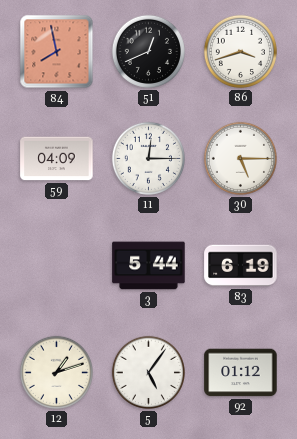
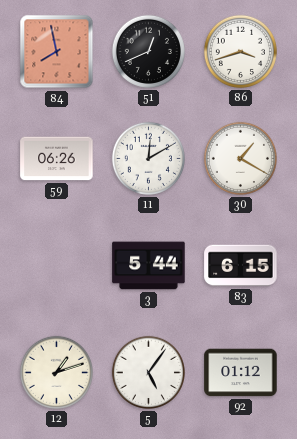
59: 04:09 -> 06:26
11: 12:15 -> 12:10
30: 5:15 -> 1:20
83: 6:19 -> 6:15
